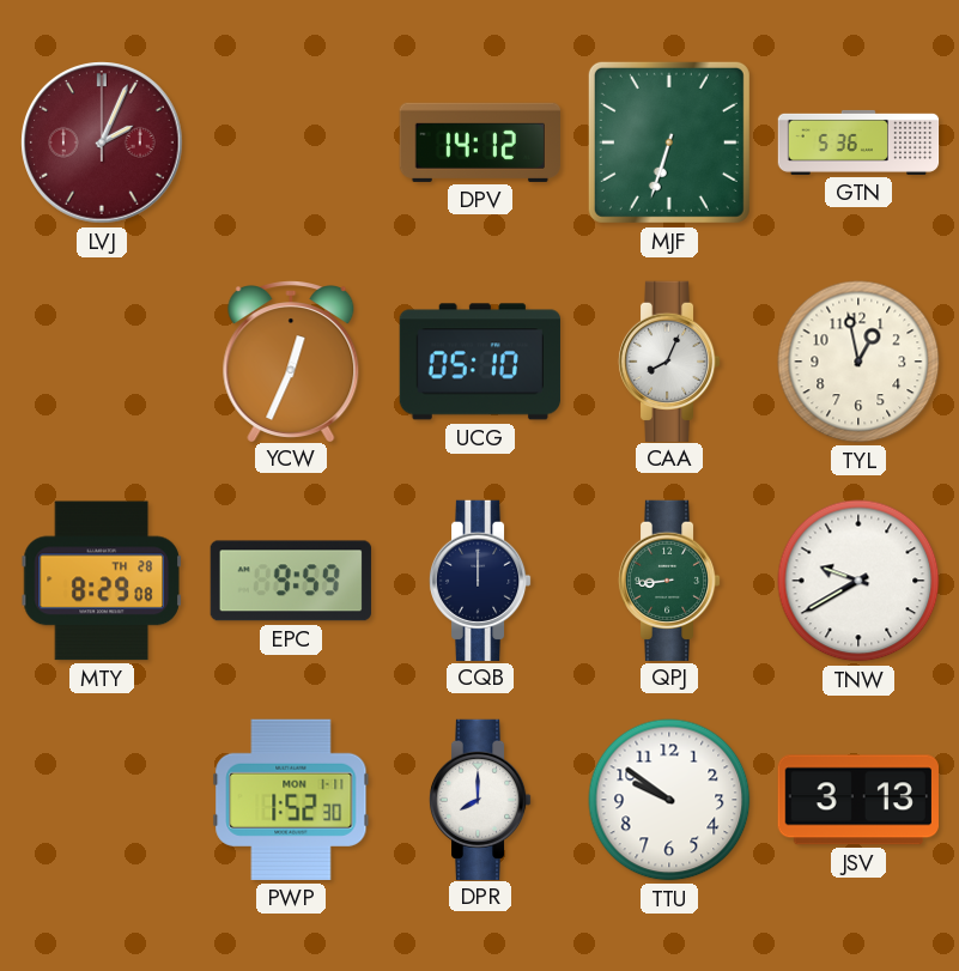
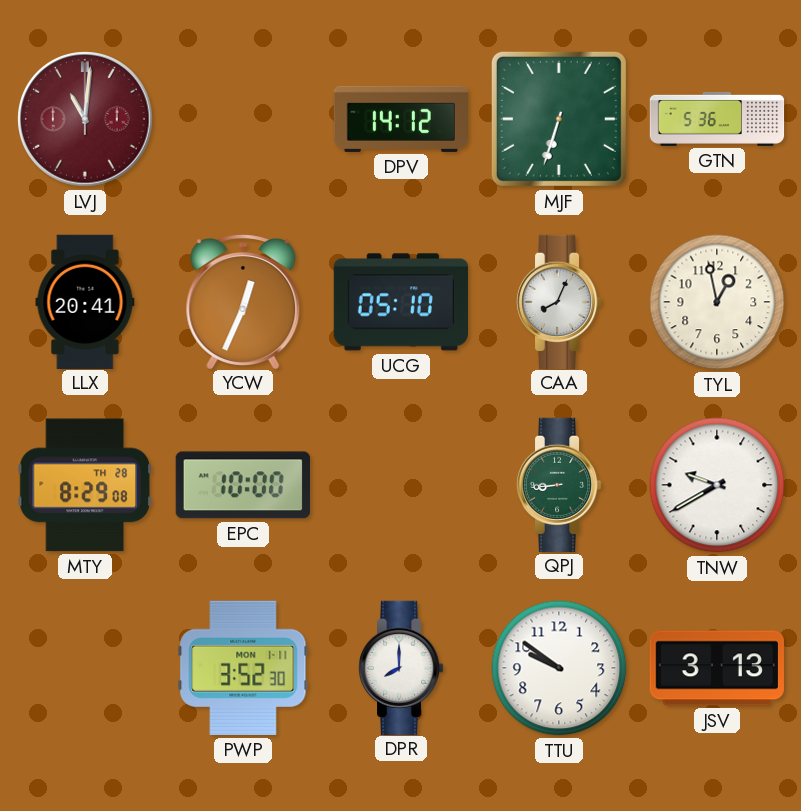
LVJ: 2:04 -> 11:01
LLX: none -> 20:41
EPC: 9:59 -> 10:00
CQB: 12:00 -> none
PWP: 1:52 -> 3:52
